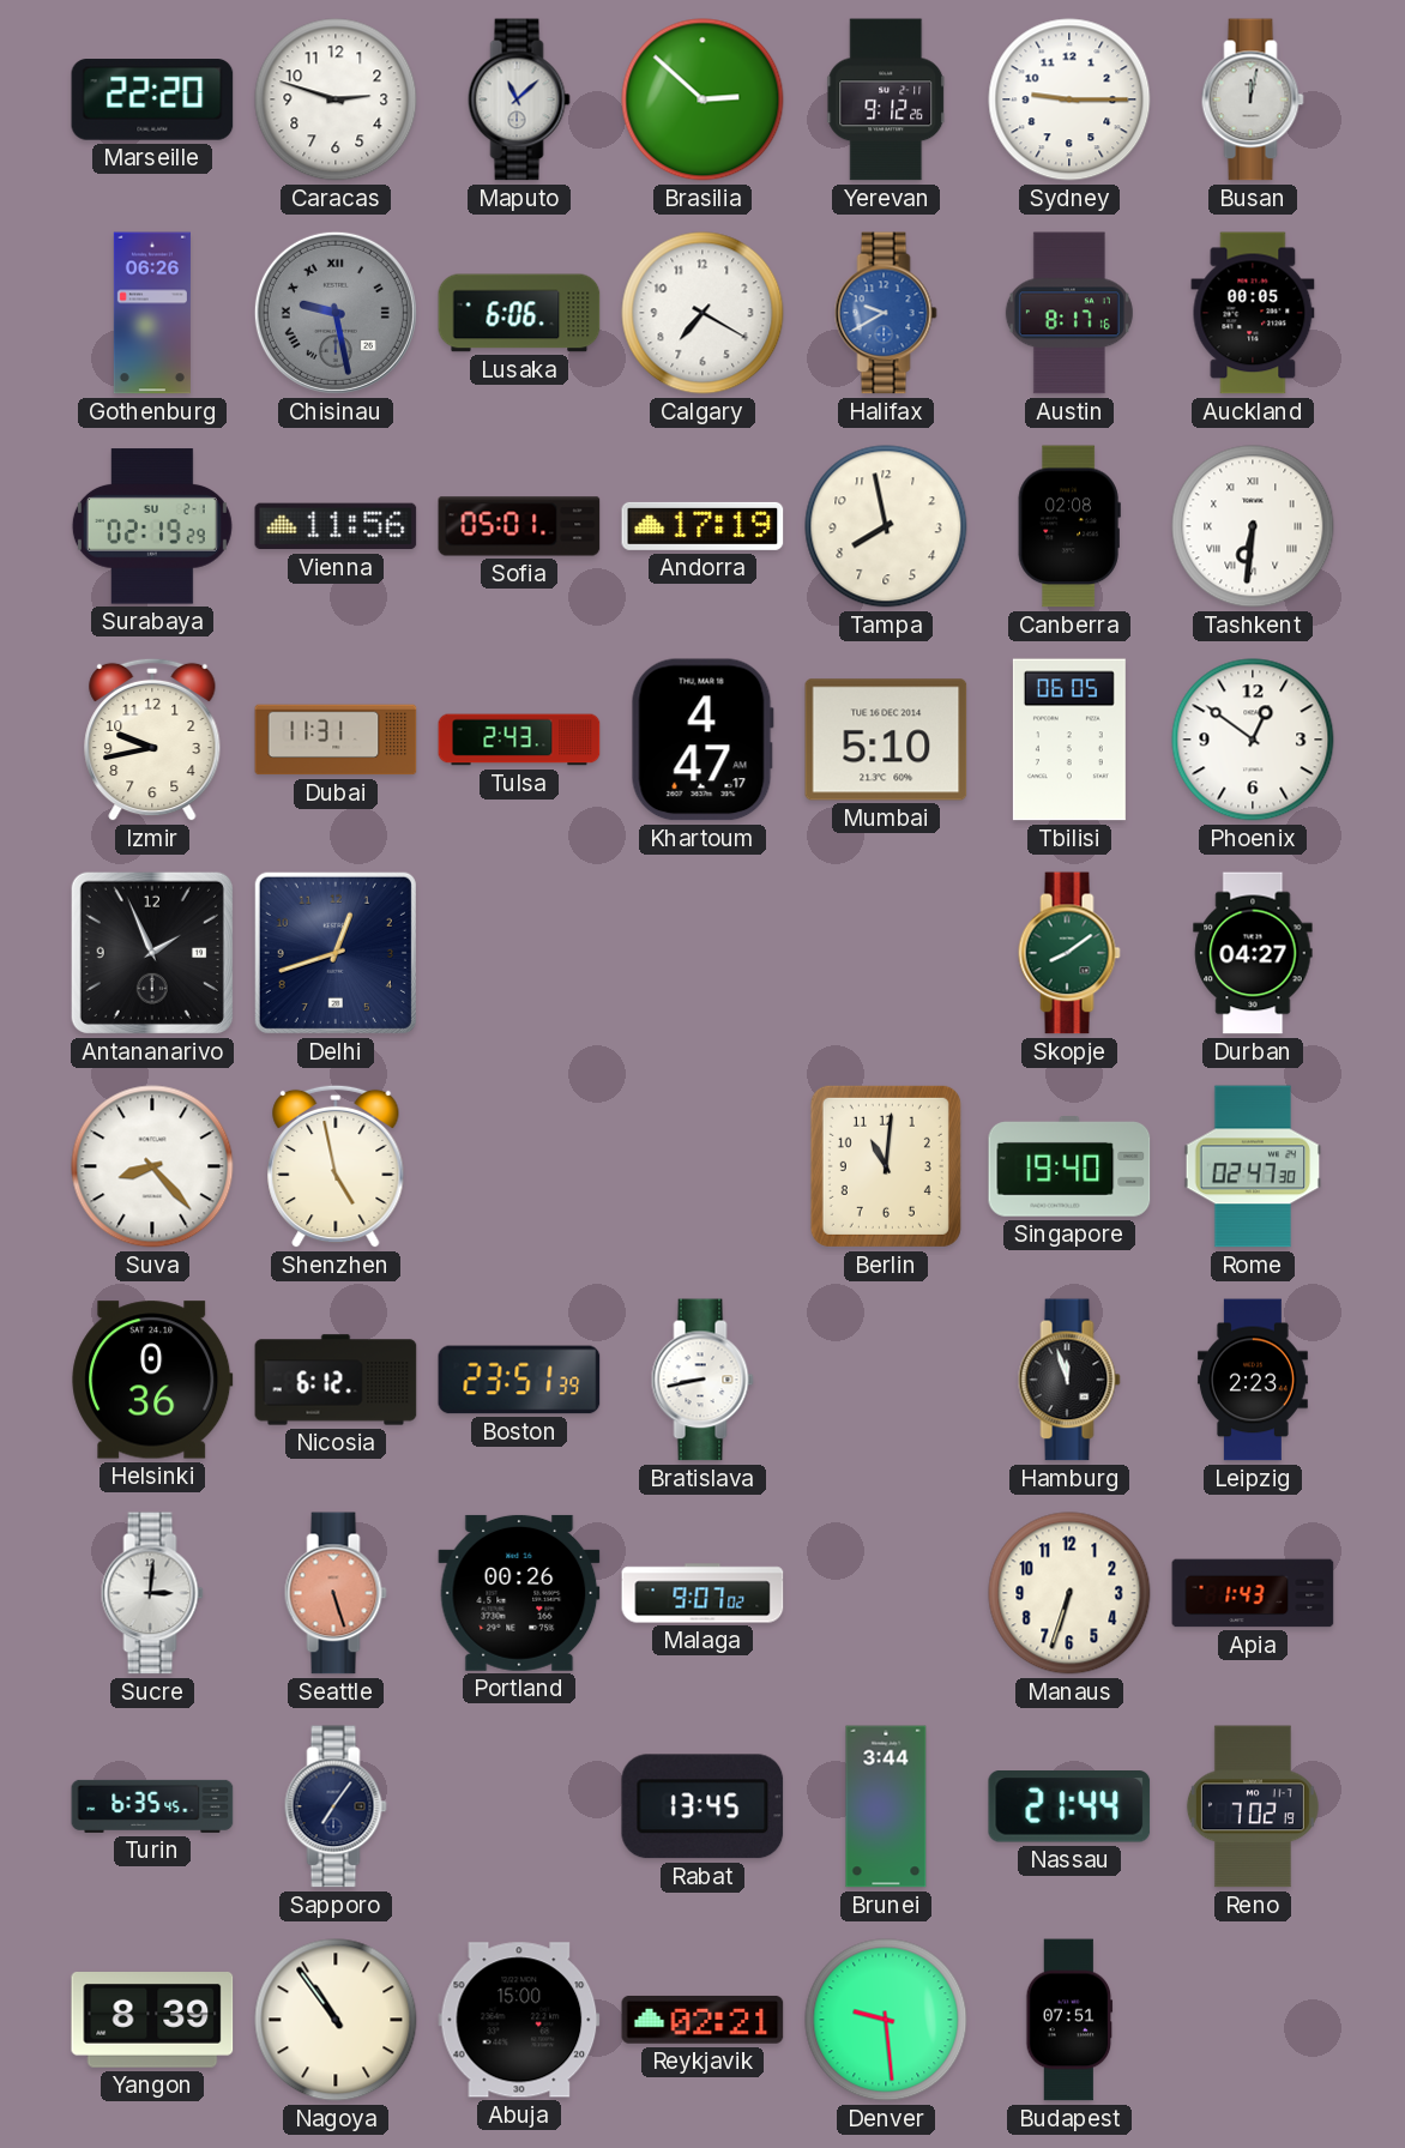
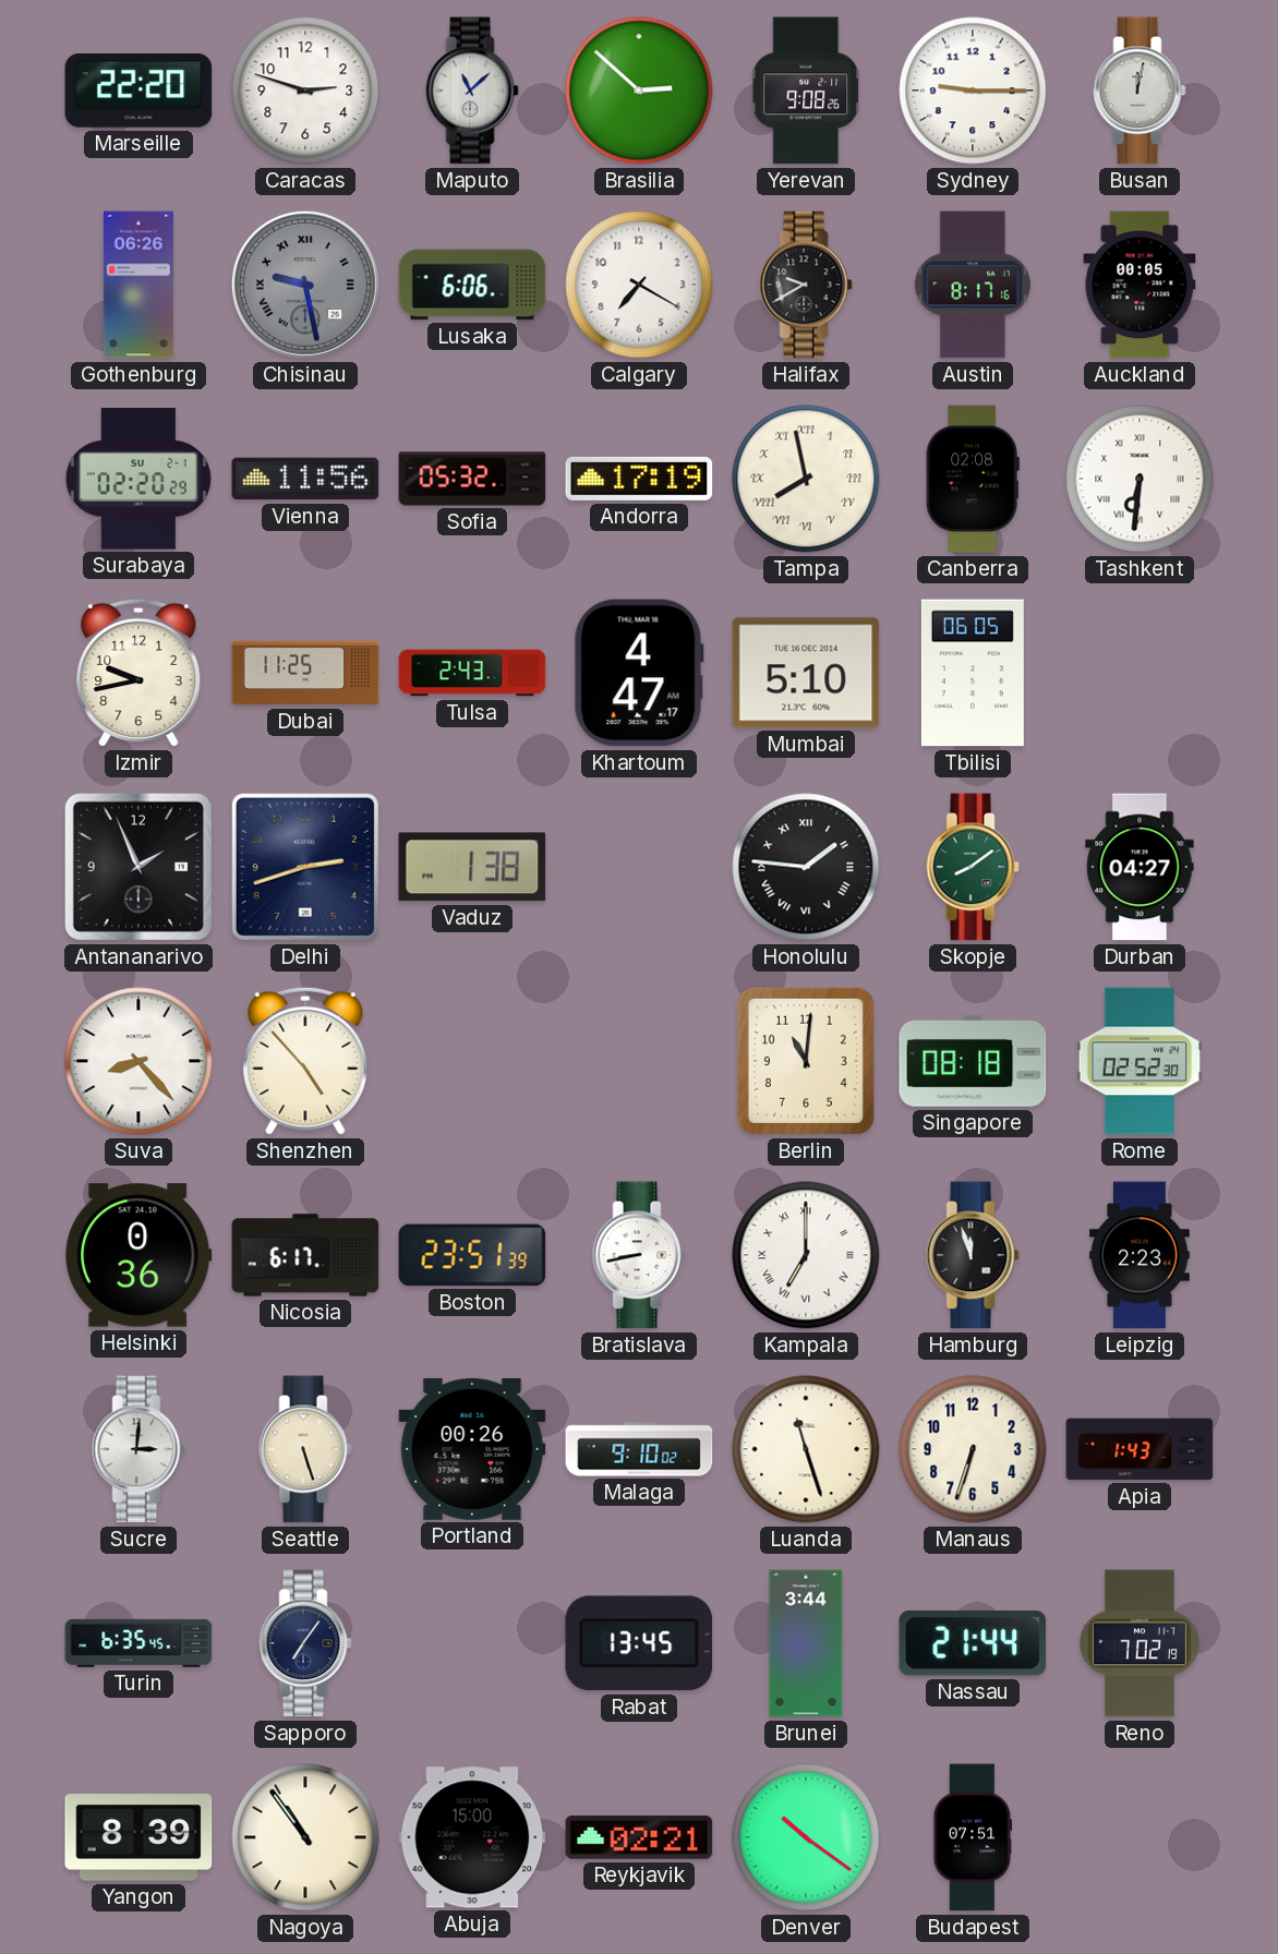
Yerevan: 9:12 -> 9:08
Halifax dial: blue -> black
Surabaya: 02:19 -> 02:20
Sofia: 05:01 -> 05:32
Tampa numerals: Arabic -> Roman
Dubai: 11:31 -> 11:25
Phoenix: 12:51 -> none
Delhi: 12:42 -> 2:42
Vaduz: none -> 1:38
Honolulu: none -> 1:46
Shenzhen: 4:58 -> 4:53
Singapore: 19:40 -> 08:18
Rome: 02:47 -> 02:52
Nicosia: 6:12 -> 6:17
Kampala: none -> 7:00
Seattle dial: salmon -> cream
Malaga: 9:07 -> 9:10
Luanda: none -> 11:27
Denver: 9:29 -> 10:21
